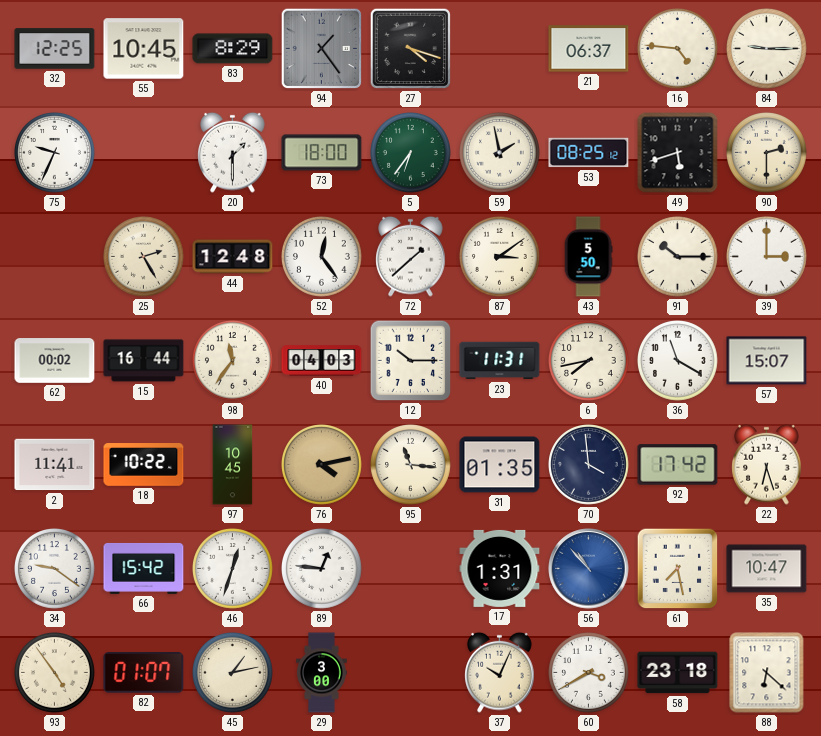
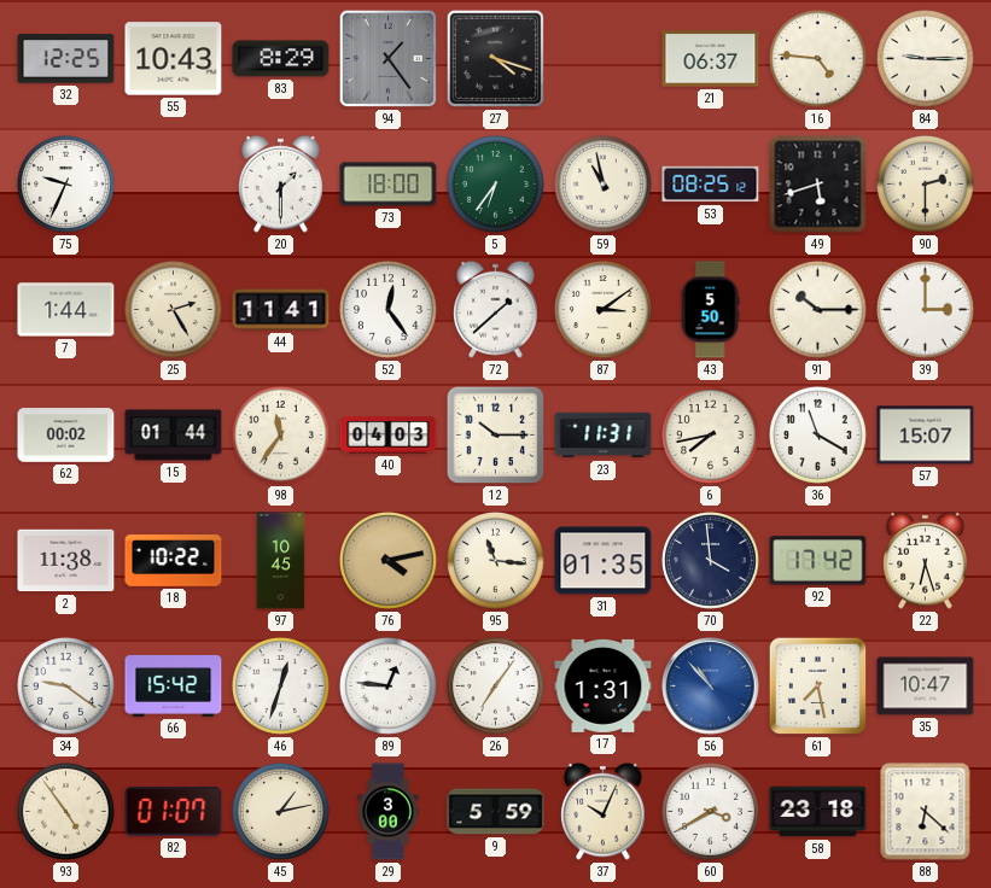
55: 10:45 -> 10:43
59: 1:58 -> 10:58
7: none -> 1:44
44: 12:48 -> 11:41
15: 16:44 -> 01:44
2: 11:41 -> 11:38
26: none -> 7:06
9: none -> 5:59
